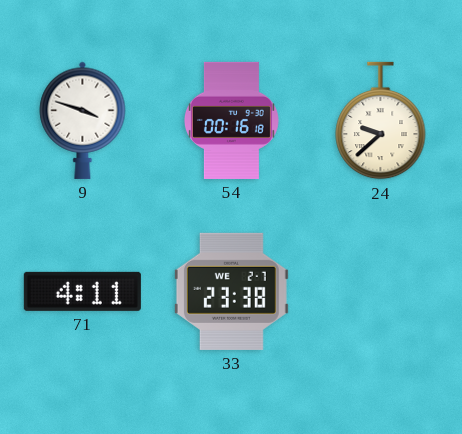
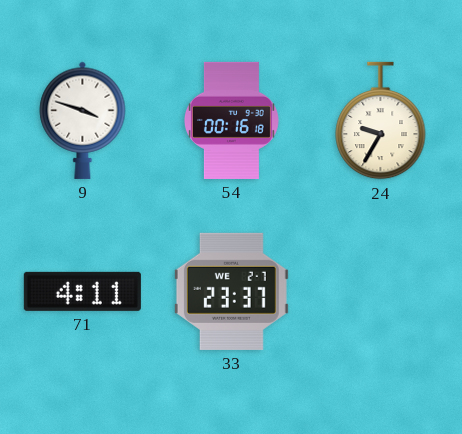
24: 9:38 -> 9:35
33: 23:38 -> 23:37
